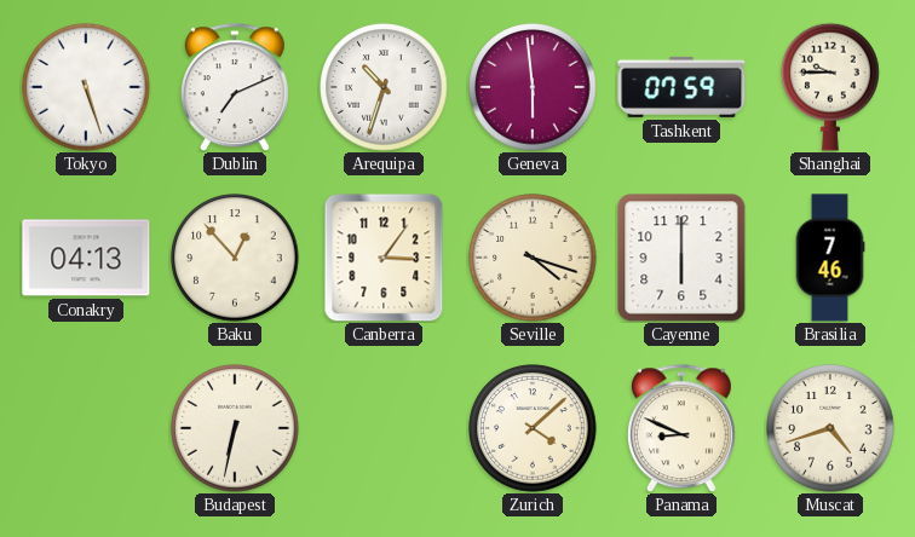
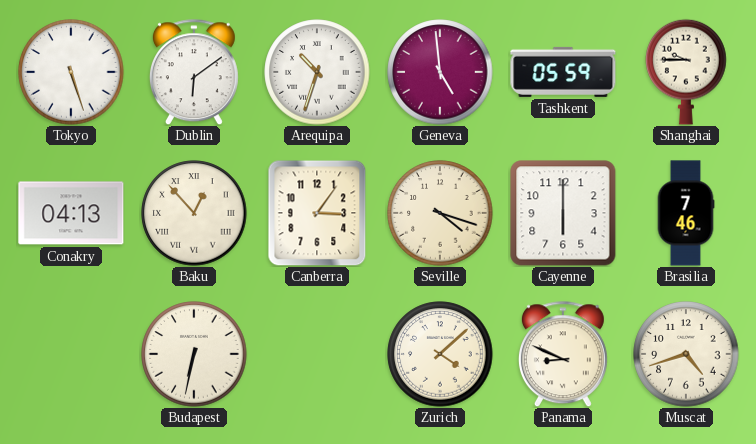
Dublin: 7:11 -> 6:09
Geneva: 5:59 -> 4:59
Tashkent: 07:59 -> 05:59
Baku numerals: Arabic -> Roman
